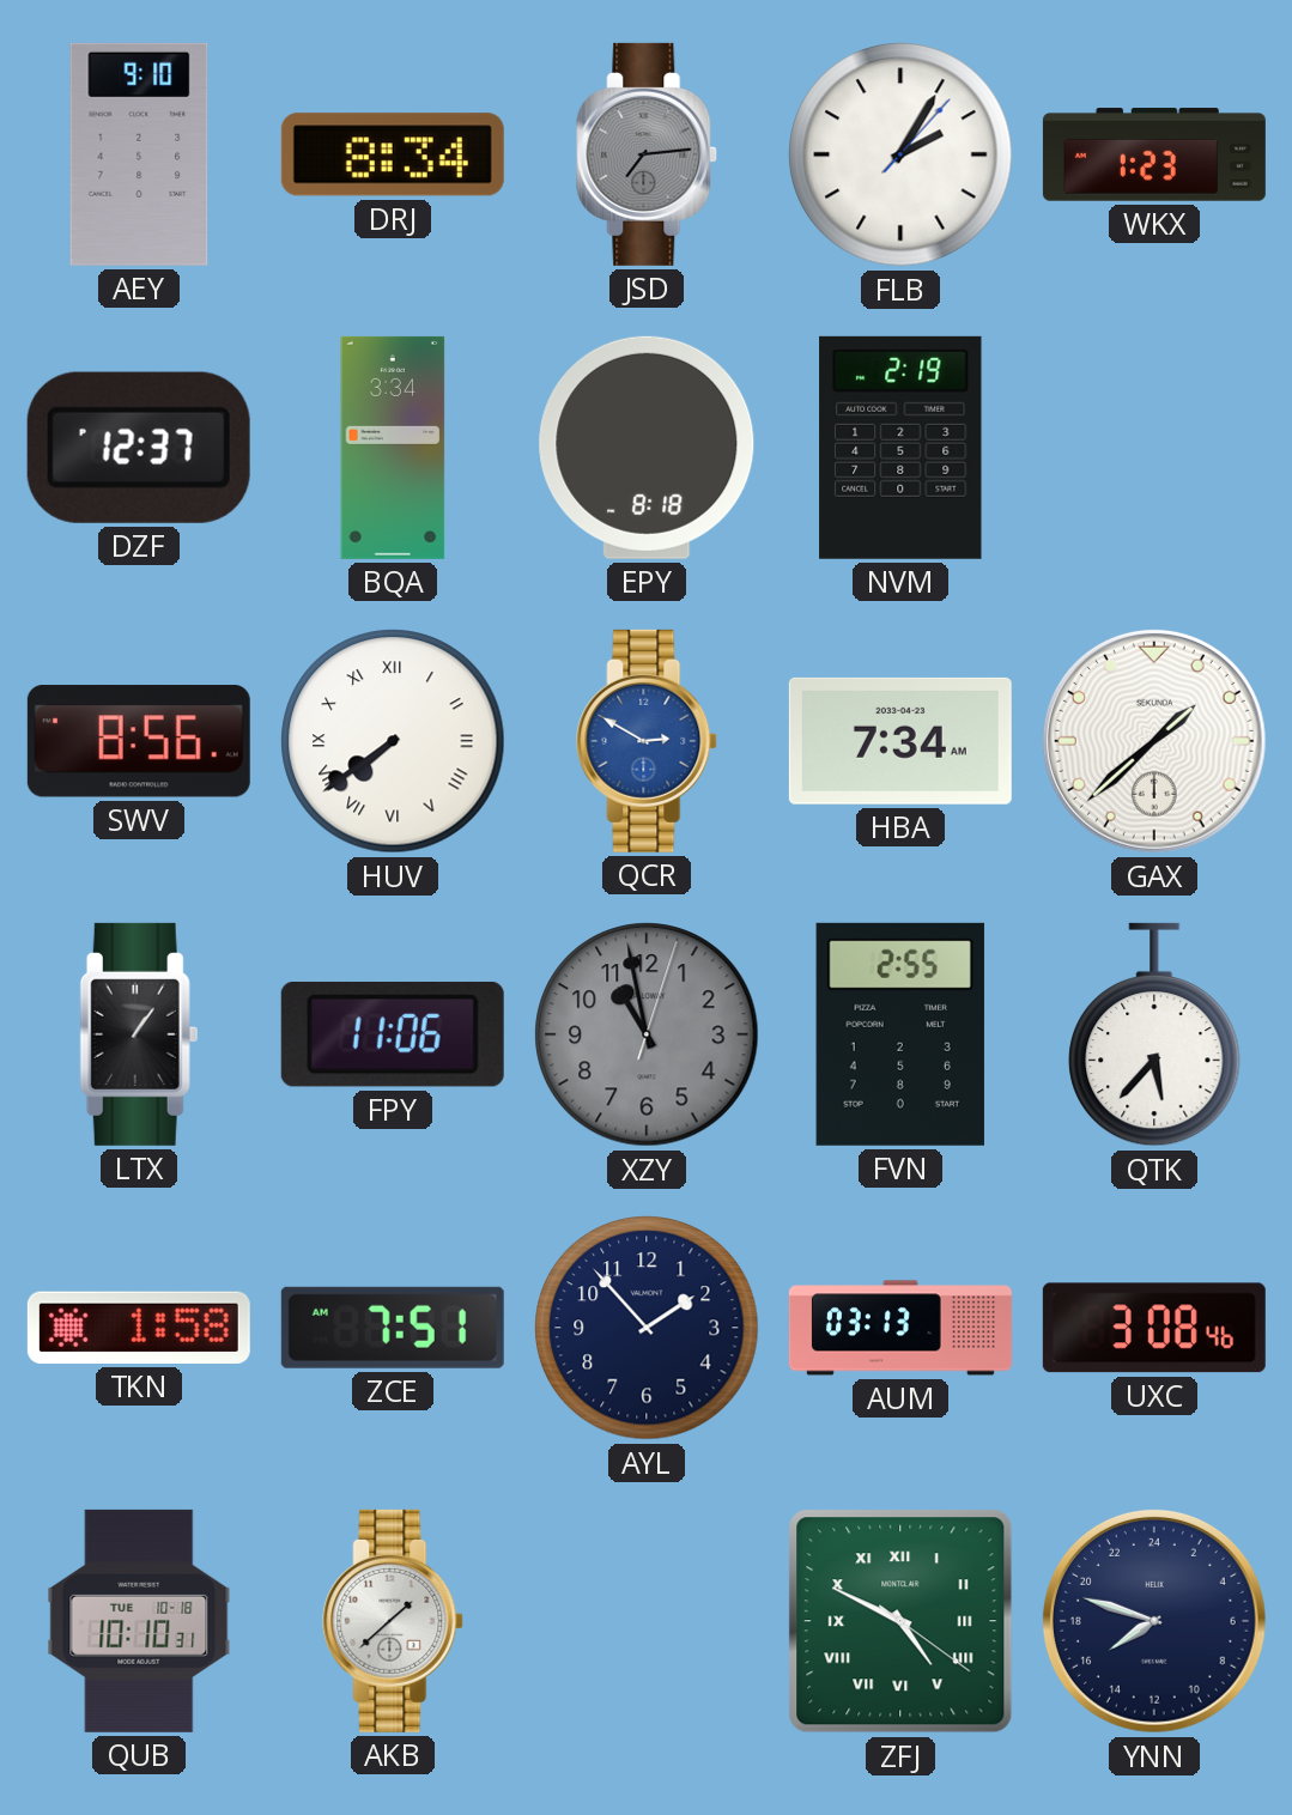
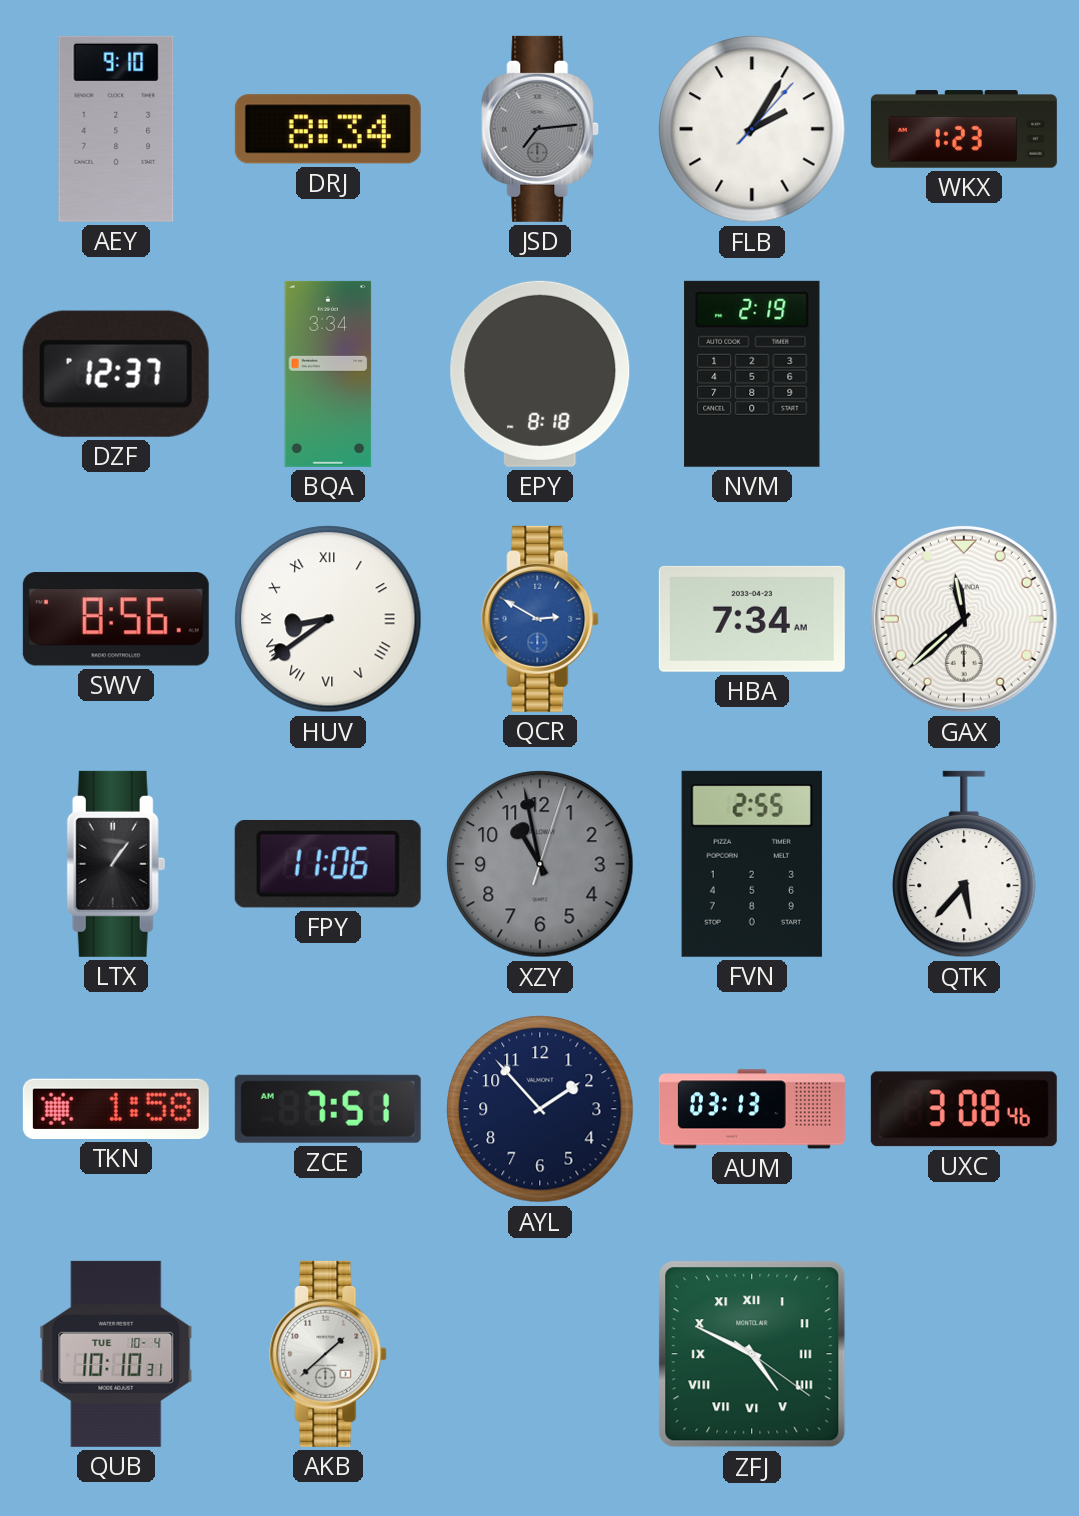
HUV: 7:39 -> 8:39
GAX: 1:38 -> 11:38
QUB date: TUE 10-18 -> TUE 10-4
YNN: 15:48 -> none
